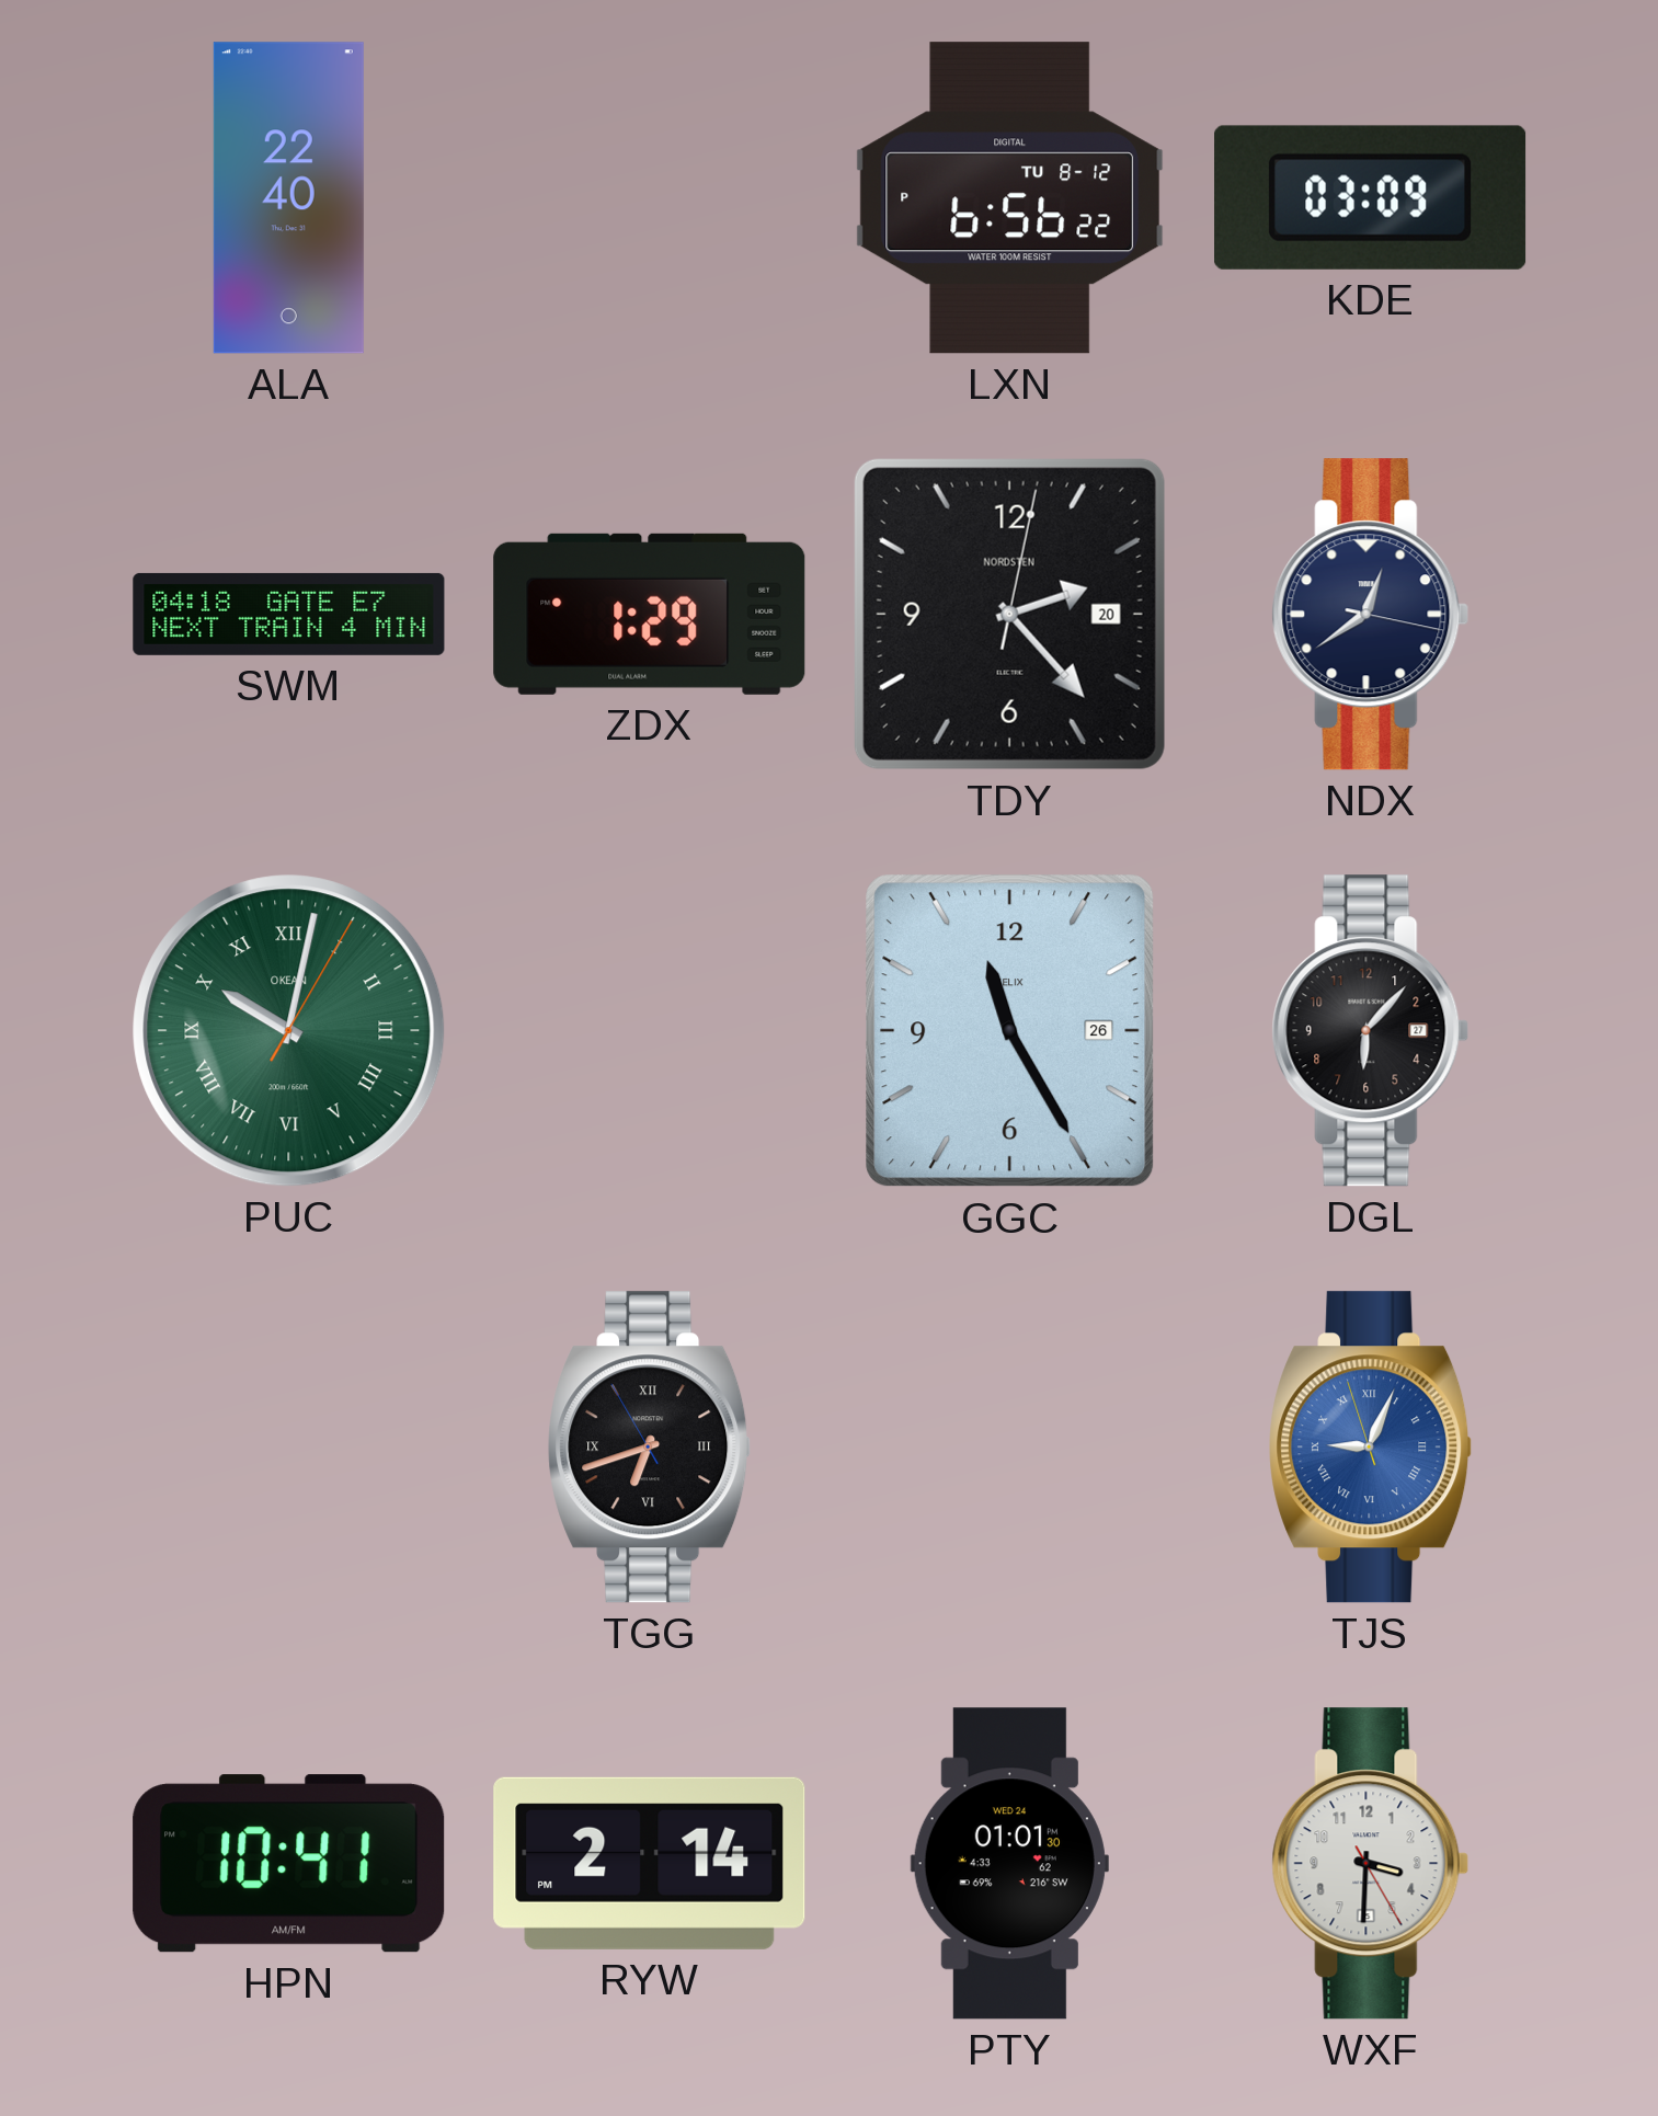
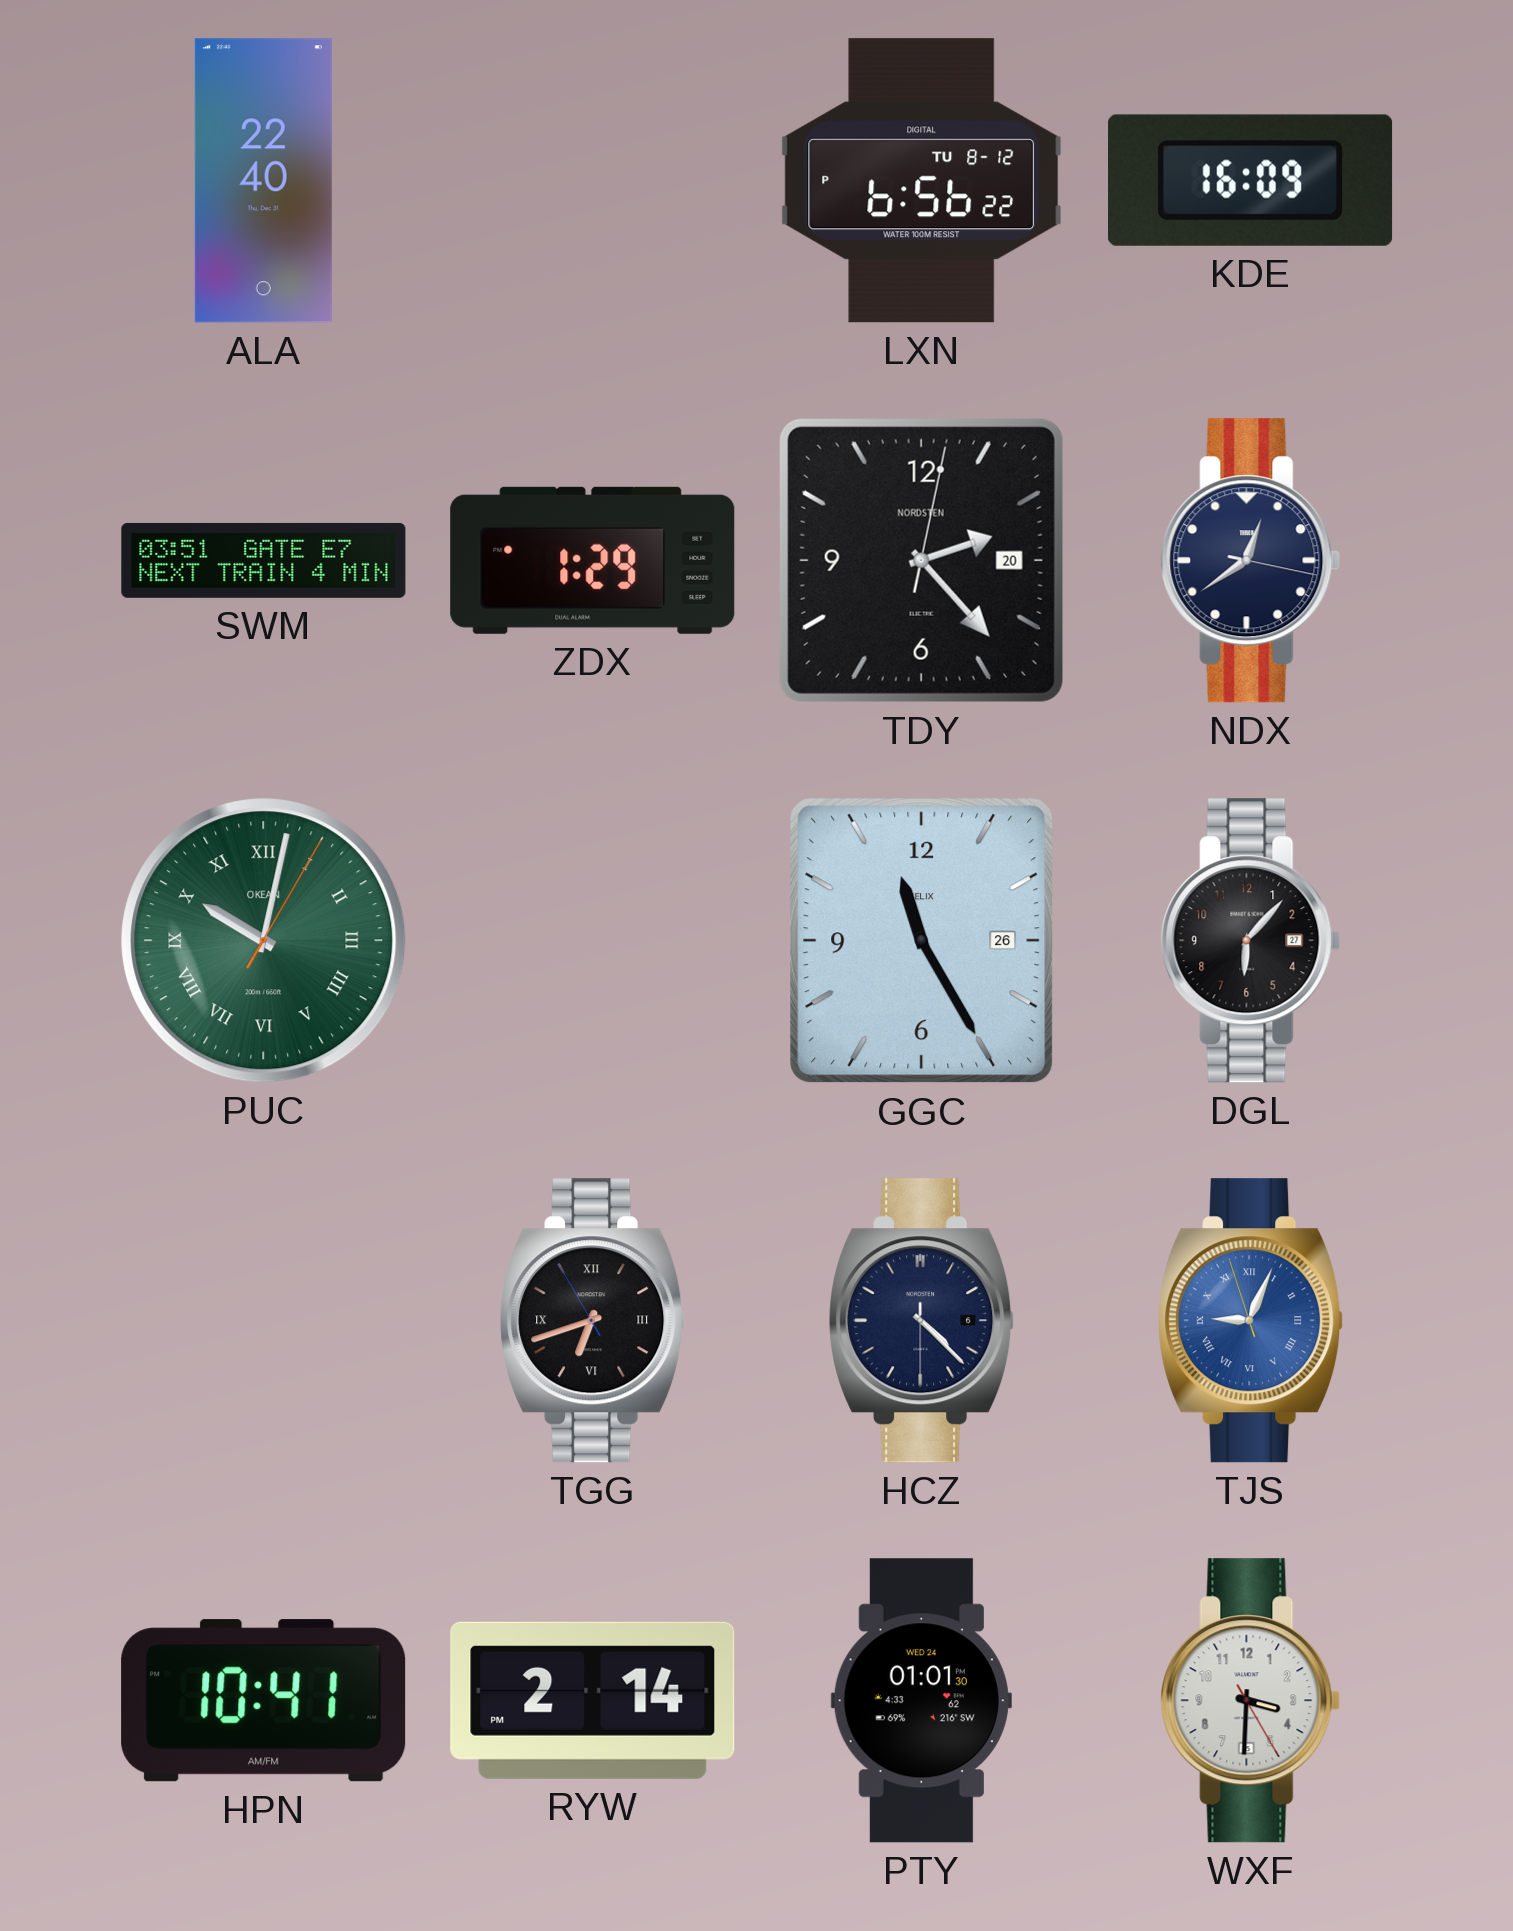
KDE: 03:09 -> 16:09
SWM: 04:18 -> 03:51
HCZ: none -> 4:22
